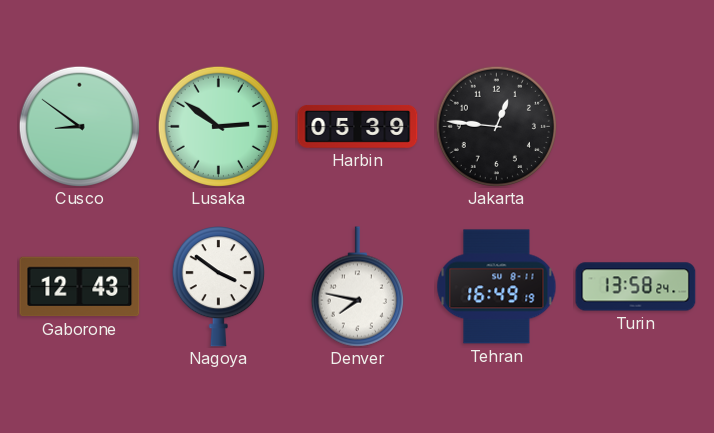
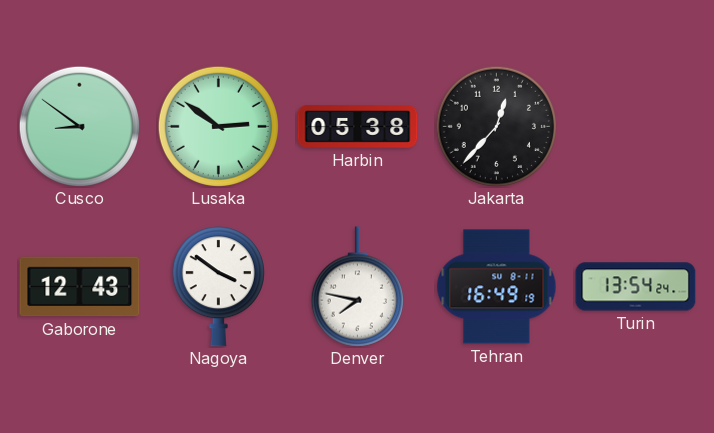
Harbin: 05:39 -> 05:38
Jakarta: 12:46 -> 12:37
Turin: 13:58 -> 13:54
